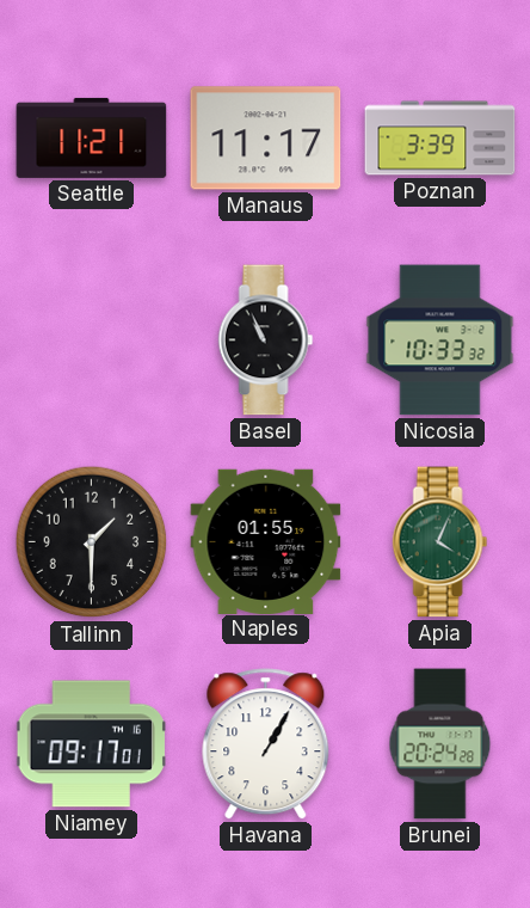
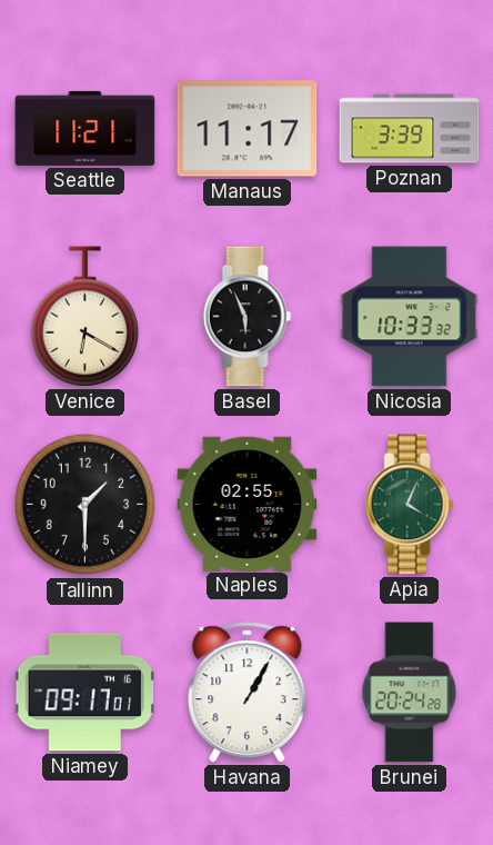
Venice: none -> 6:20
Basel: 10:56 -> 5:56
Naples: 01:55 -> 02:55
